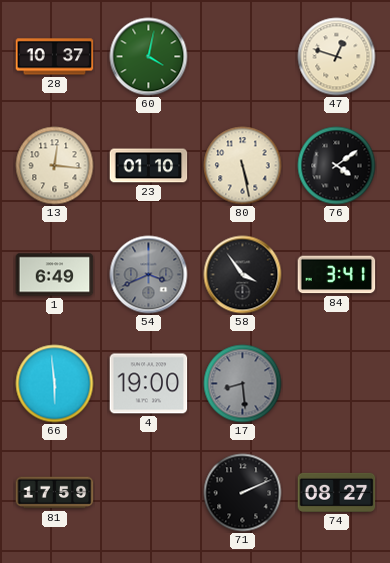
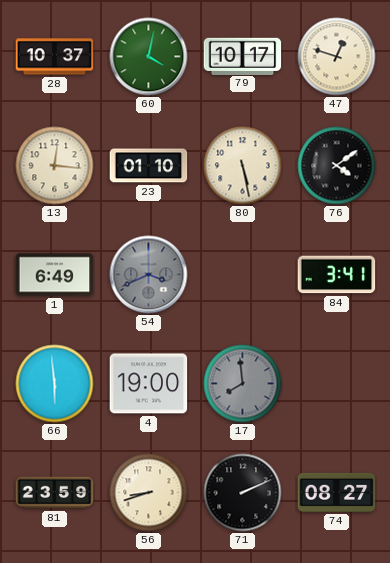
79: none -> 10:17
58: 3:54 -> none
17: 8:29 -> 7:59
81: 17:59 -> 23:59
56: none -> 8:42
